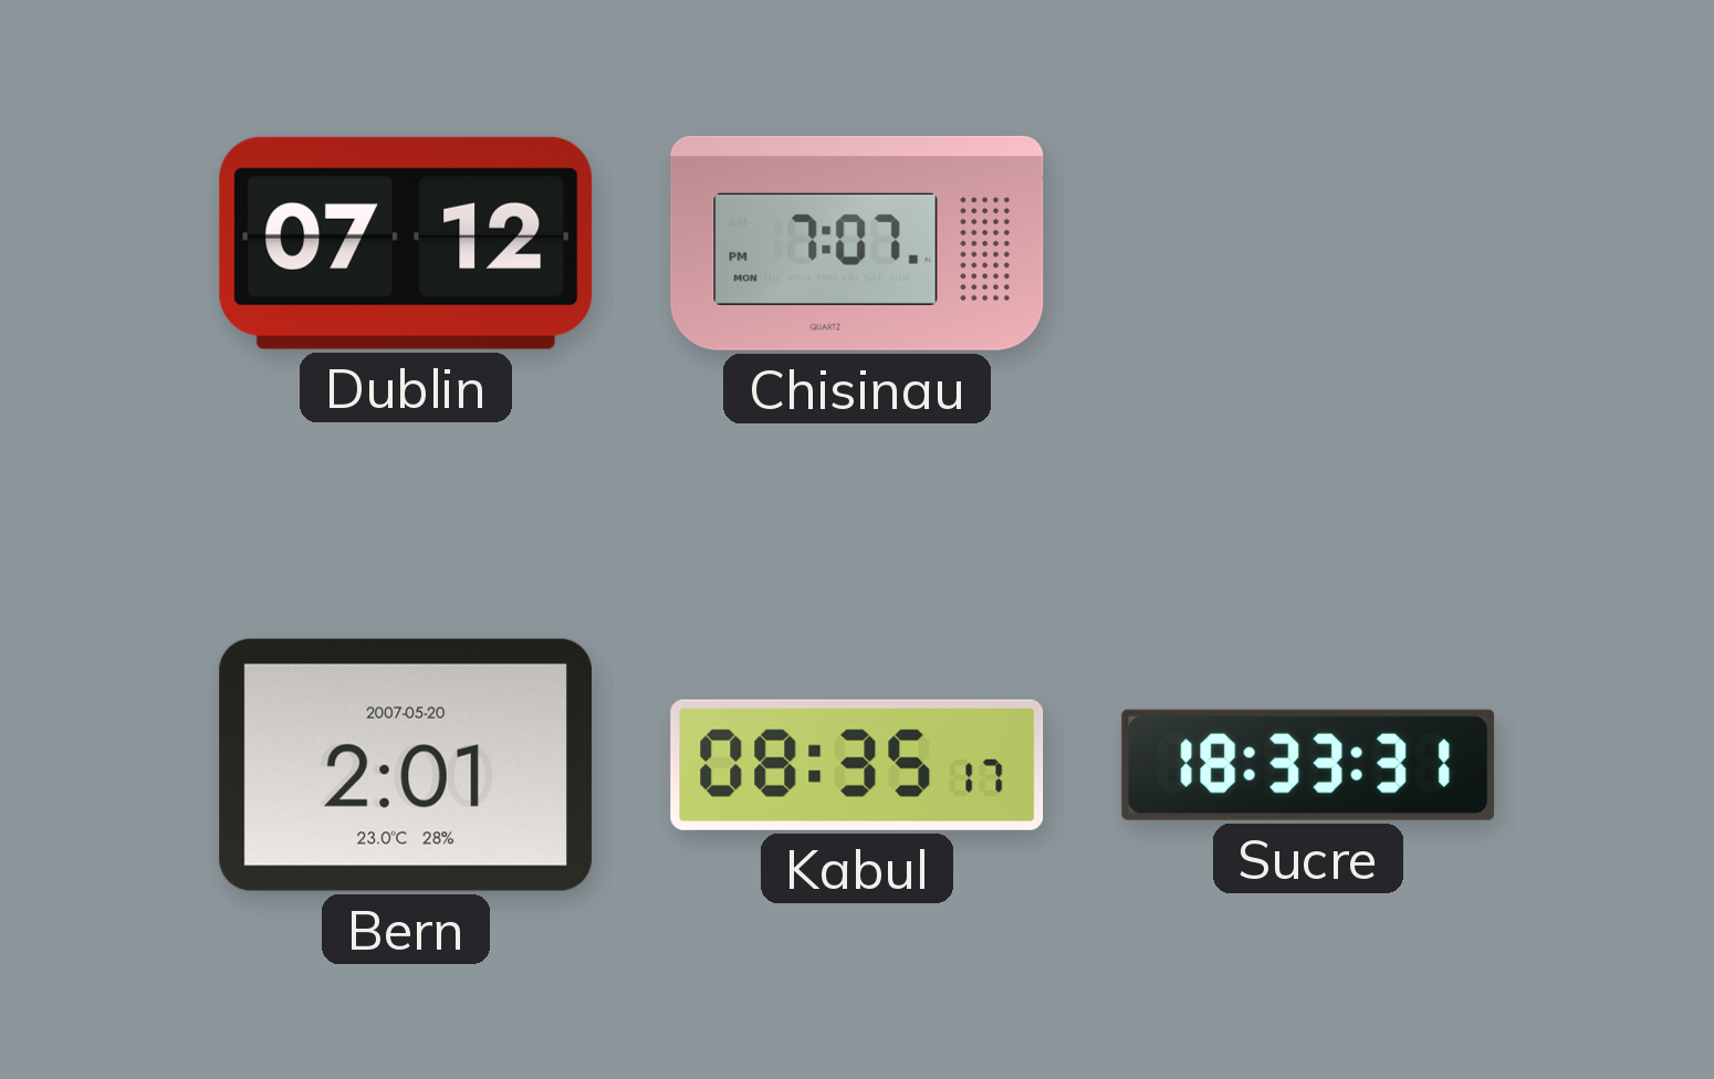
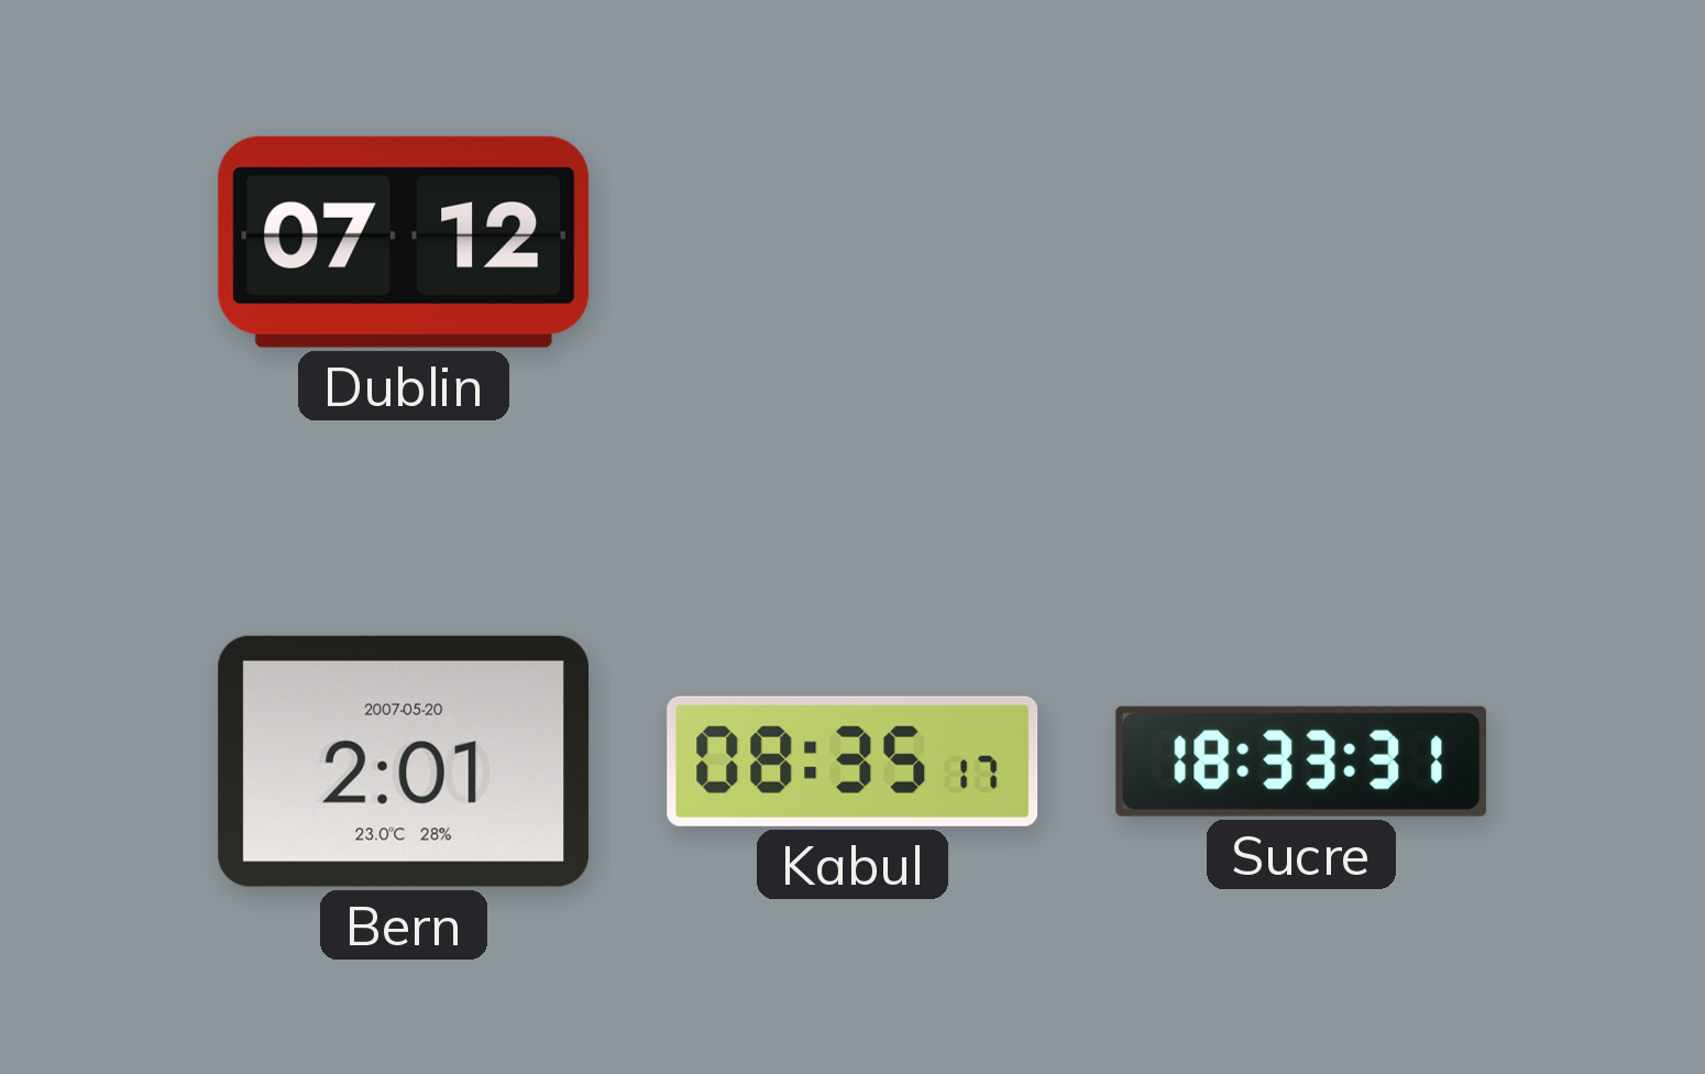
Chisinau: 7:07 -> none
